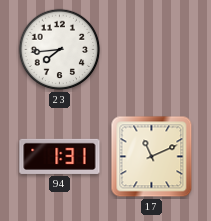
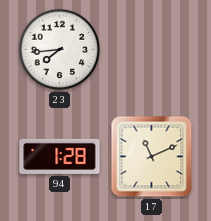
94: 1:31 -> 1:28
